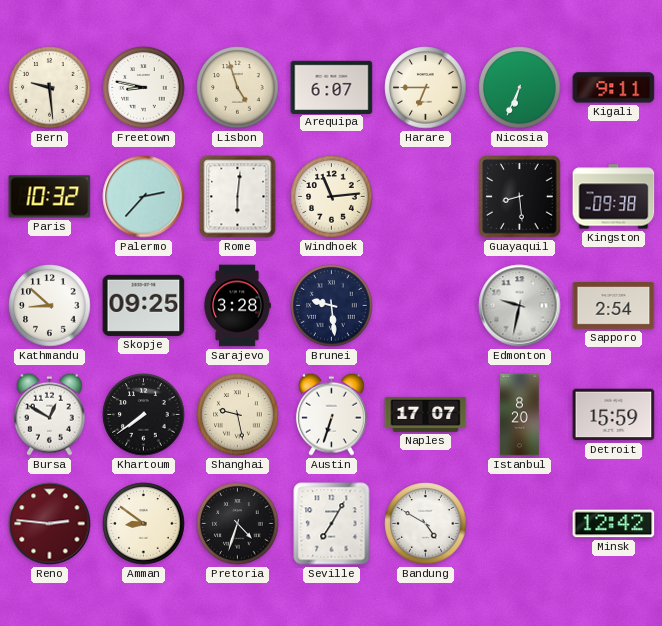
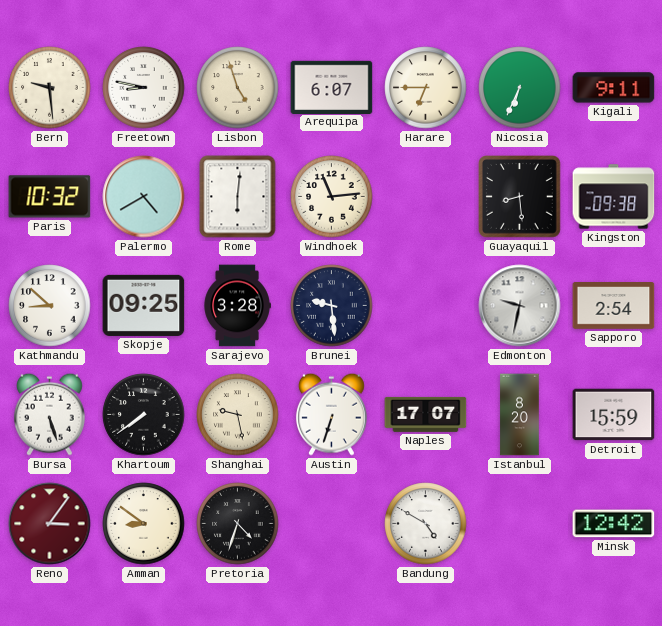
Palermo: 2:37 -> 4:40
Bursa: 12:50 -> 5:27
Reno: 2:46 -> 3:06
Seville: 7:05 -> none
